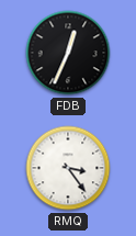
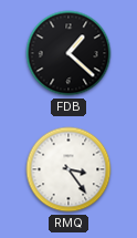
FDB: 12:34 -> 1:22
